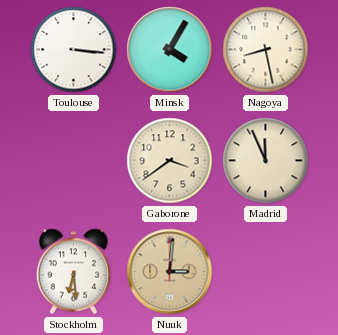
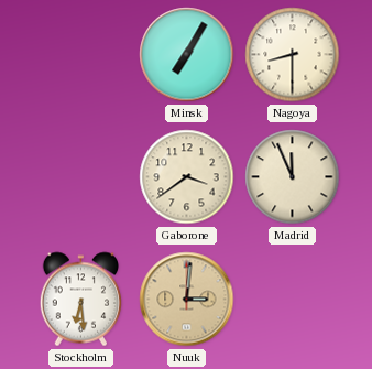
Toulouse: 3:16 -> none
Minsk: 4:05 -> 7:05
Nagoya: 8:28 -> 8:30
